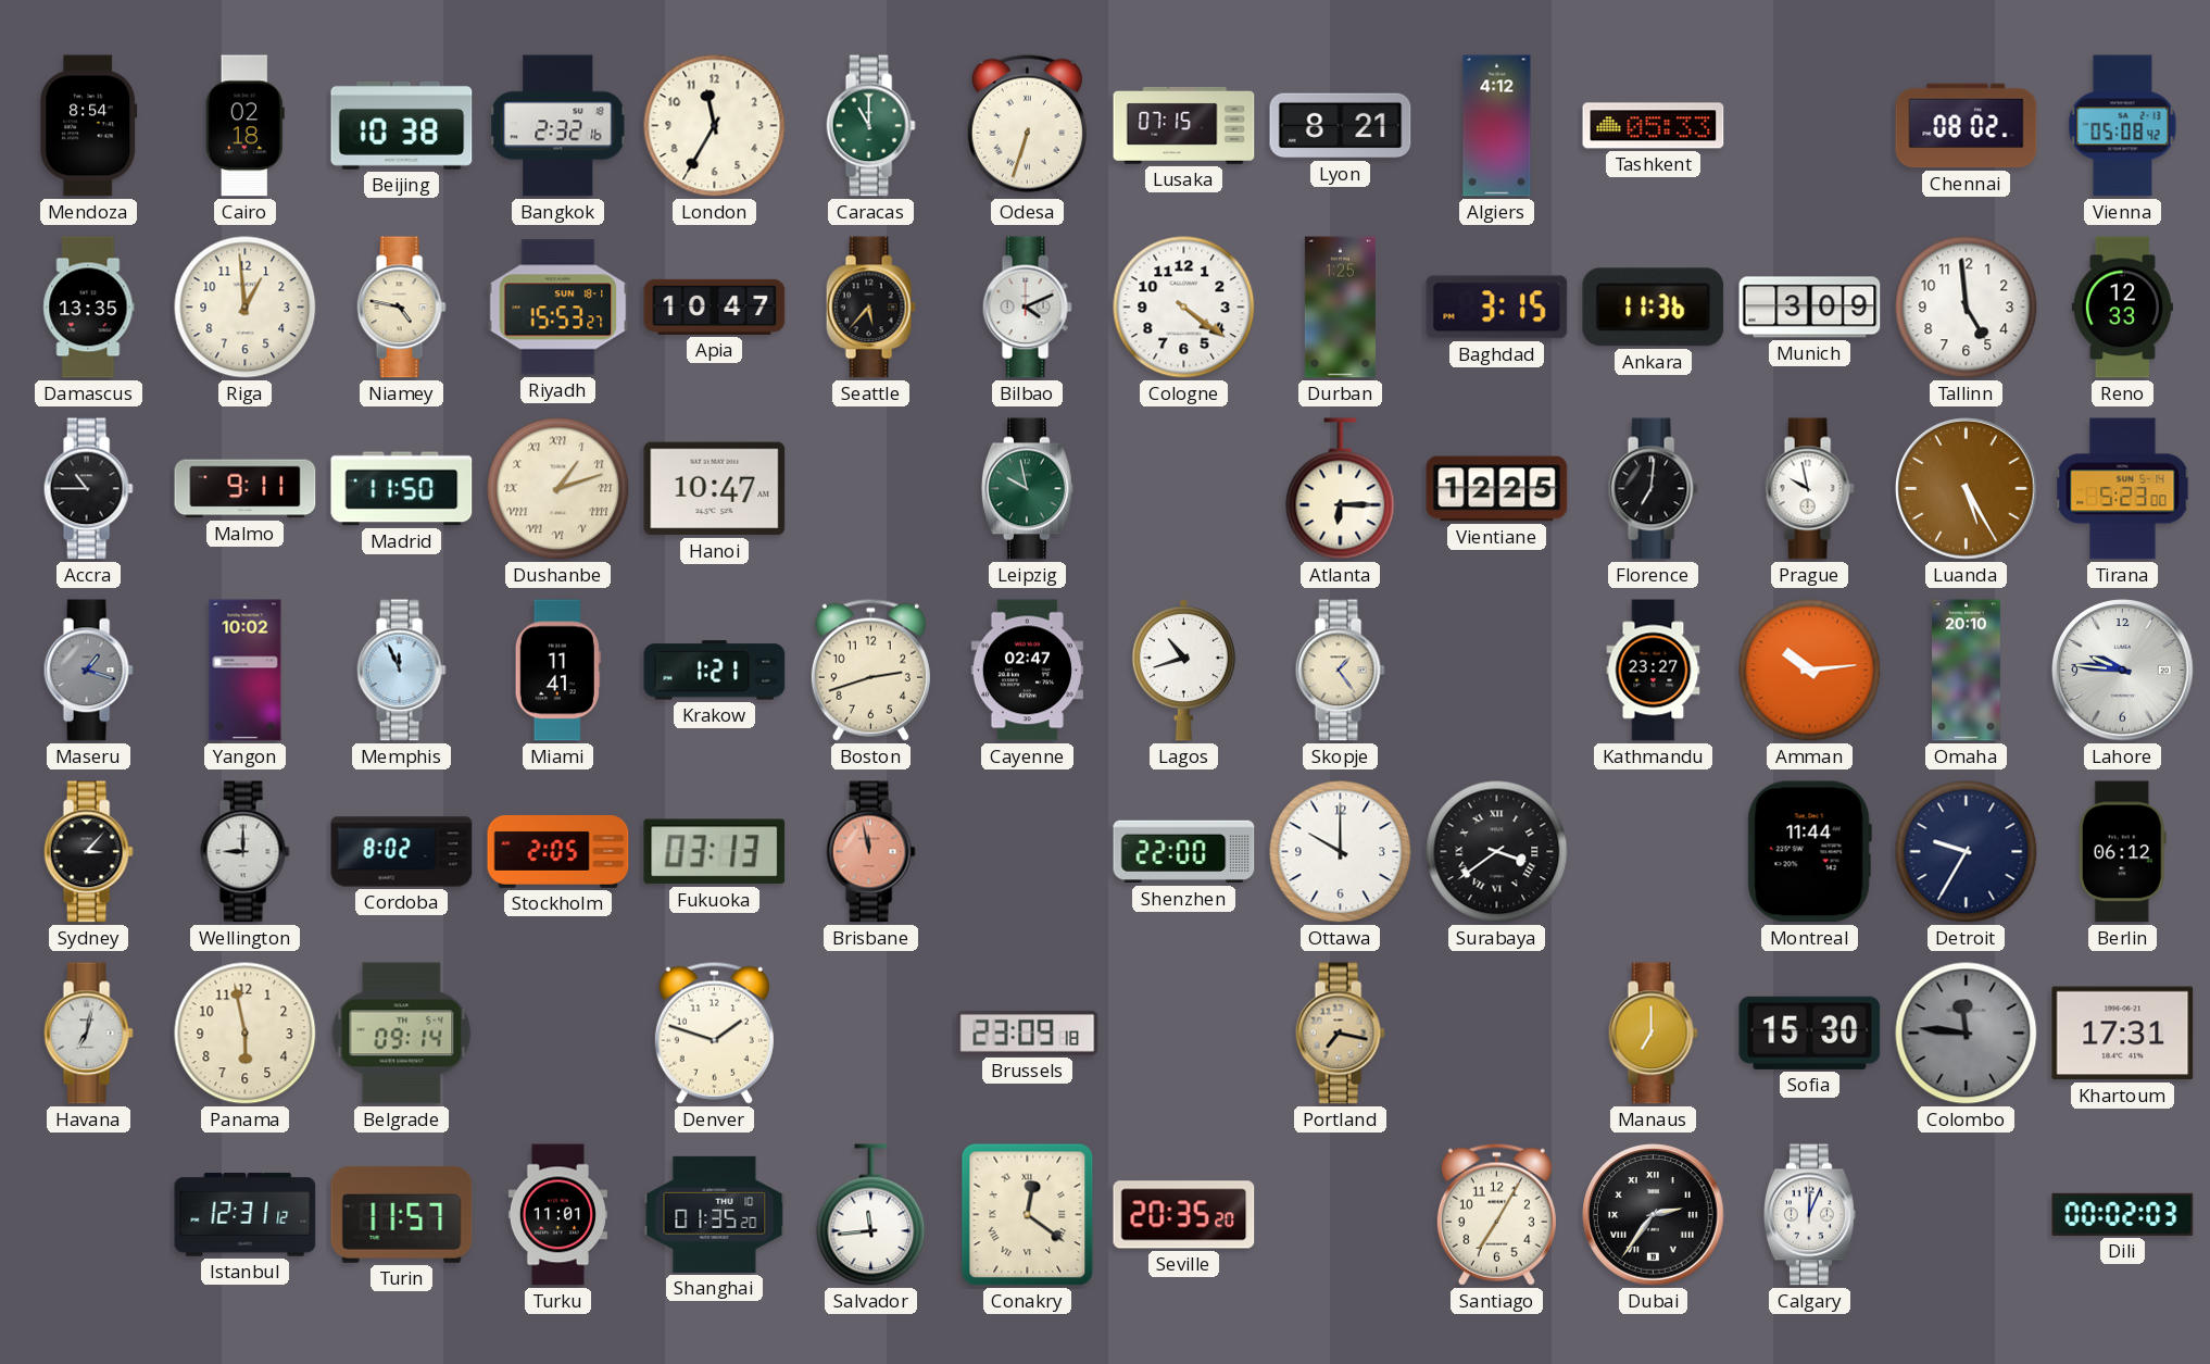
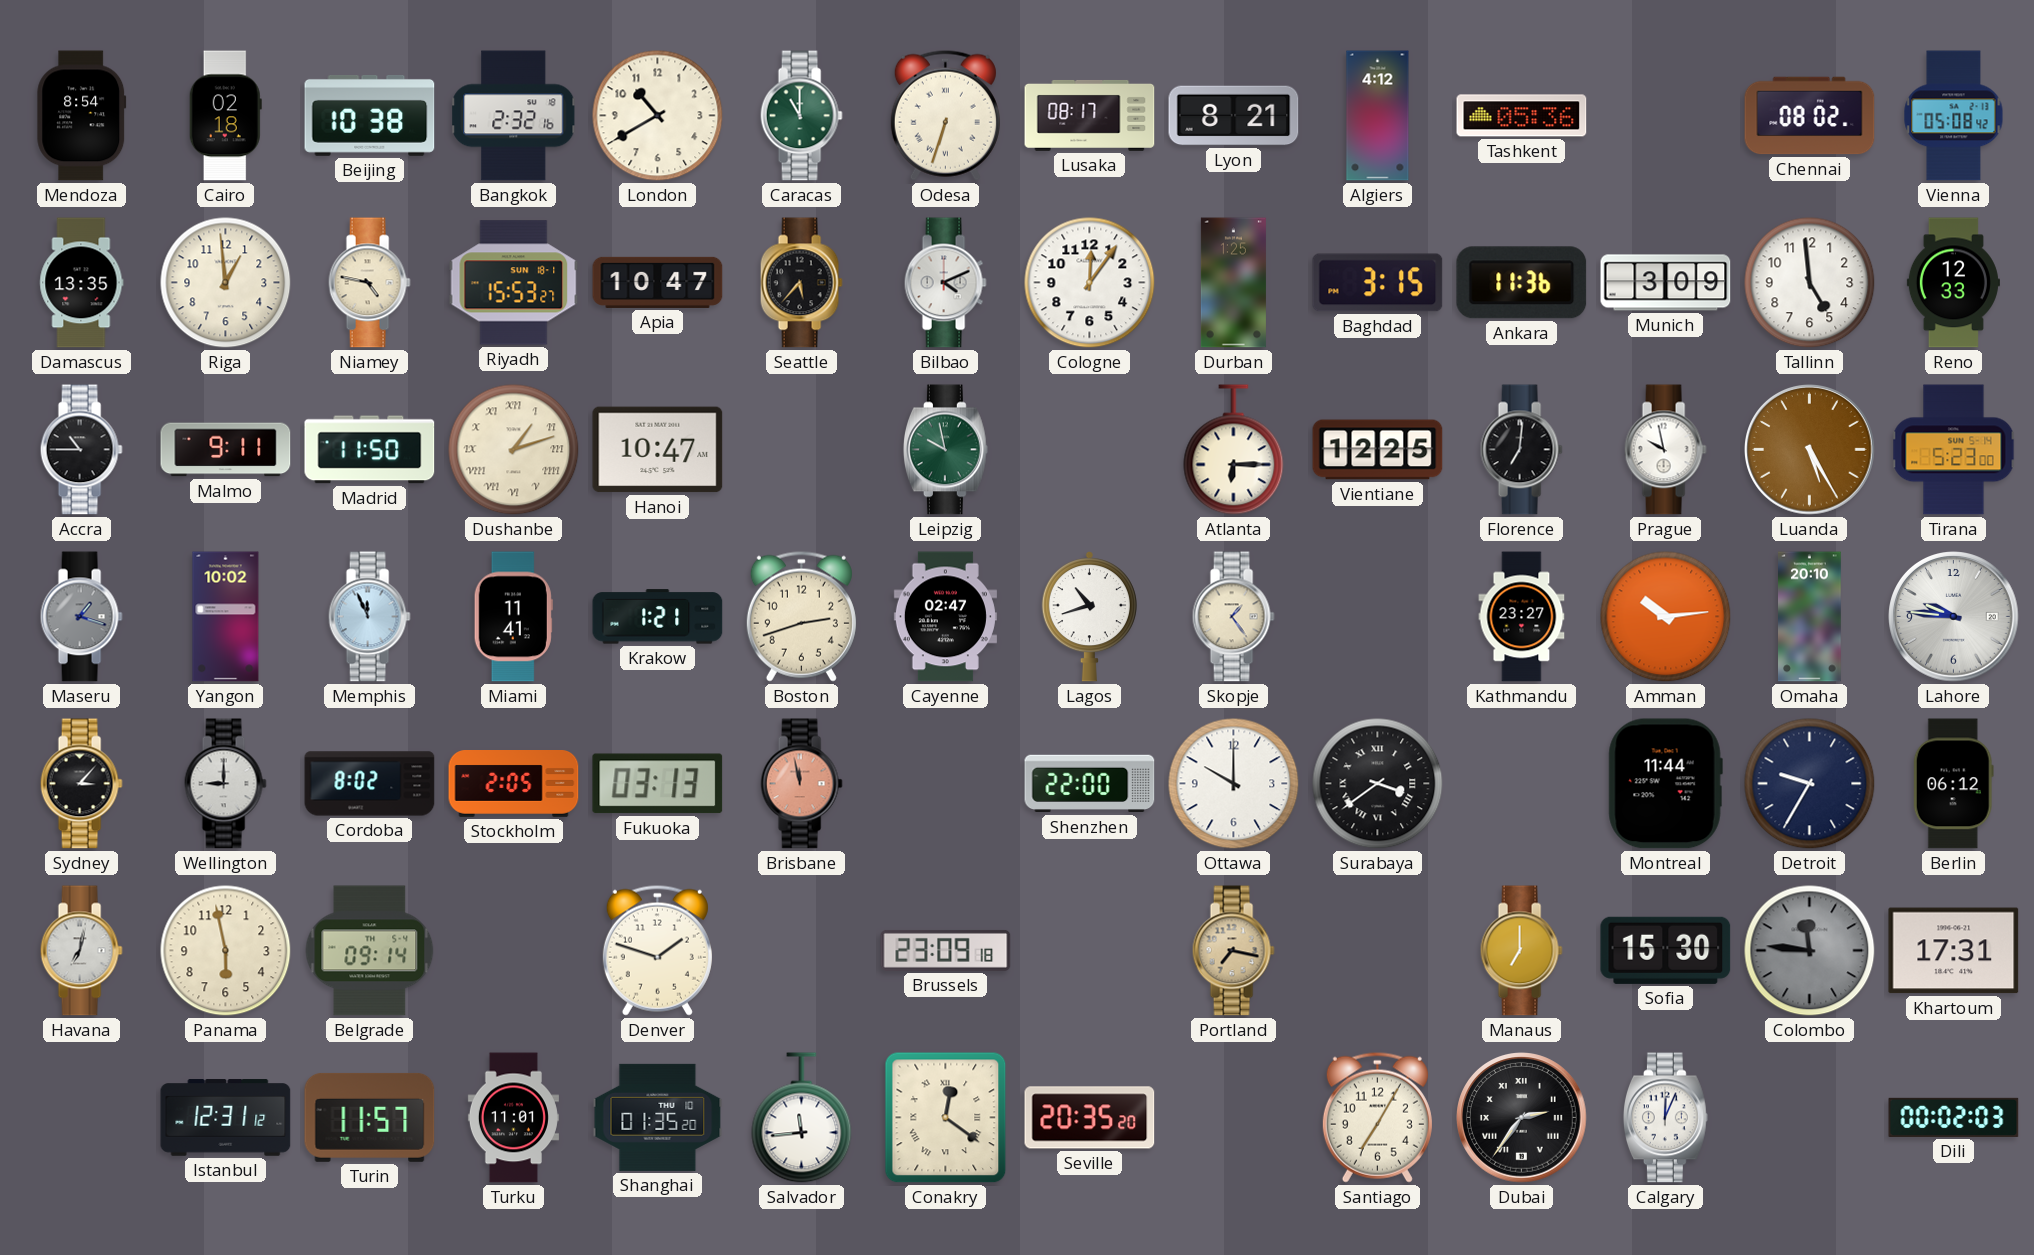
London: 11:35 -> 10:40
Lusaka: 07:15 -> 08:17
Tashkent: 05:33 -> 05:36
Cologne: 4:21 -> 12:06
